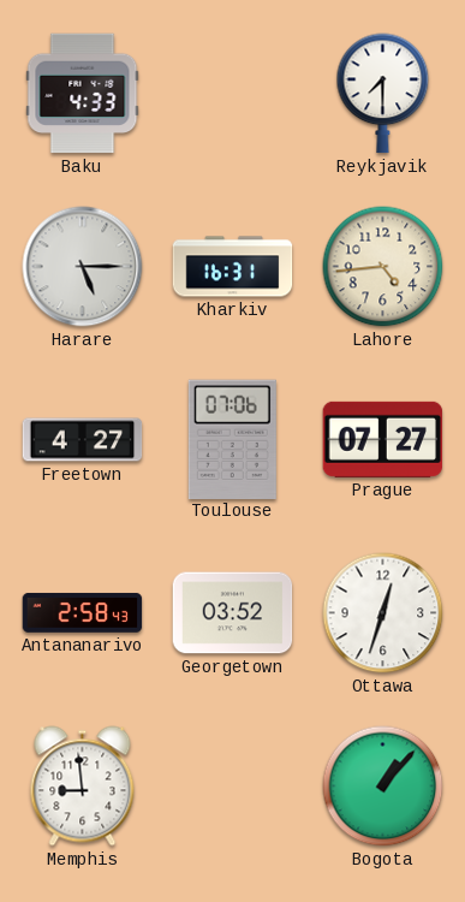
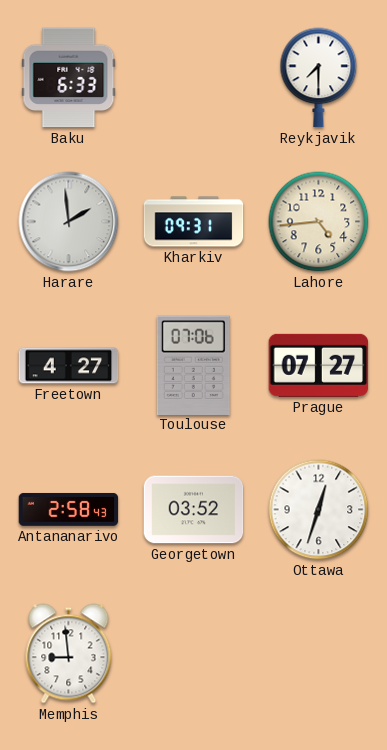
Baku: 4:33 -> 6:33
Harare: 5:15 -> 1:59
Kharkiv: 16:31 -> 09:31
Bogota: 1:07 -> none
